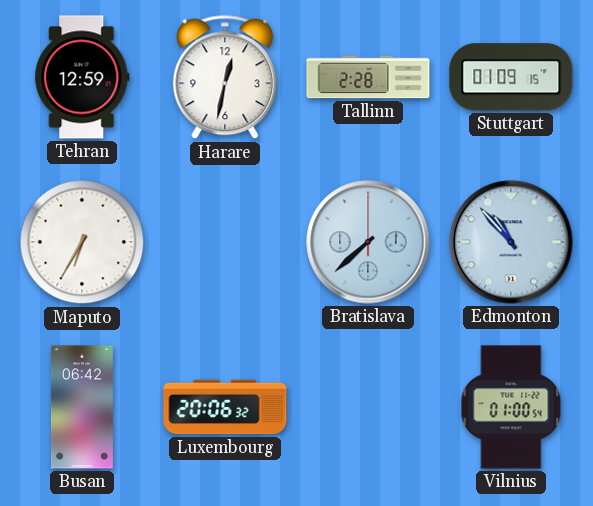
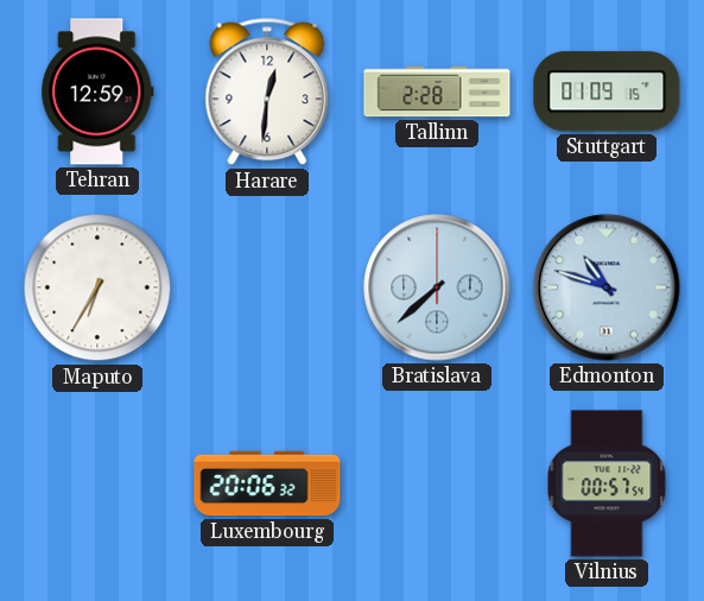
Harare: 12:32 -> 12:31
Edmonton: 10:53 -> 10:48
Busan: 06:42 -> none
Vilnius: 01:00 -> 00:57
